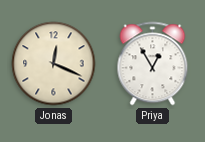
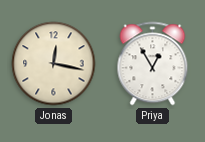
Jonas: 12:19 -> 12:17
